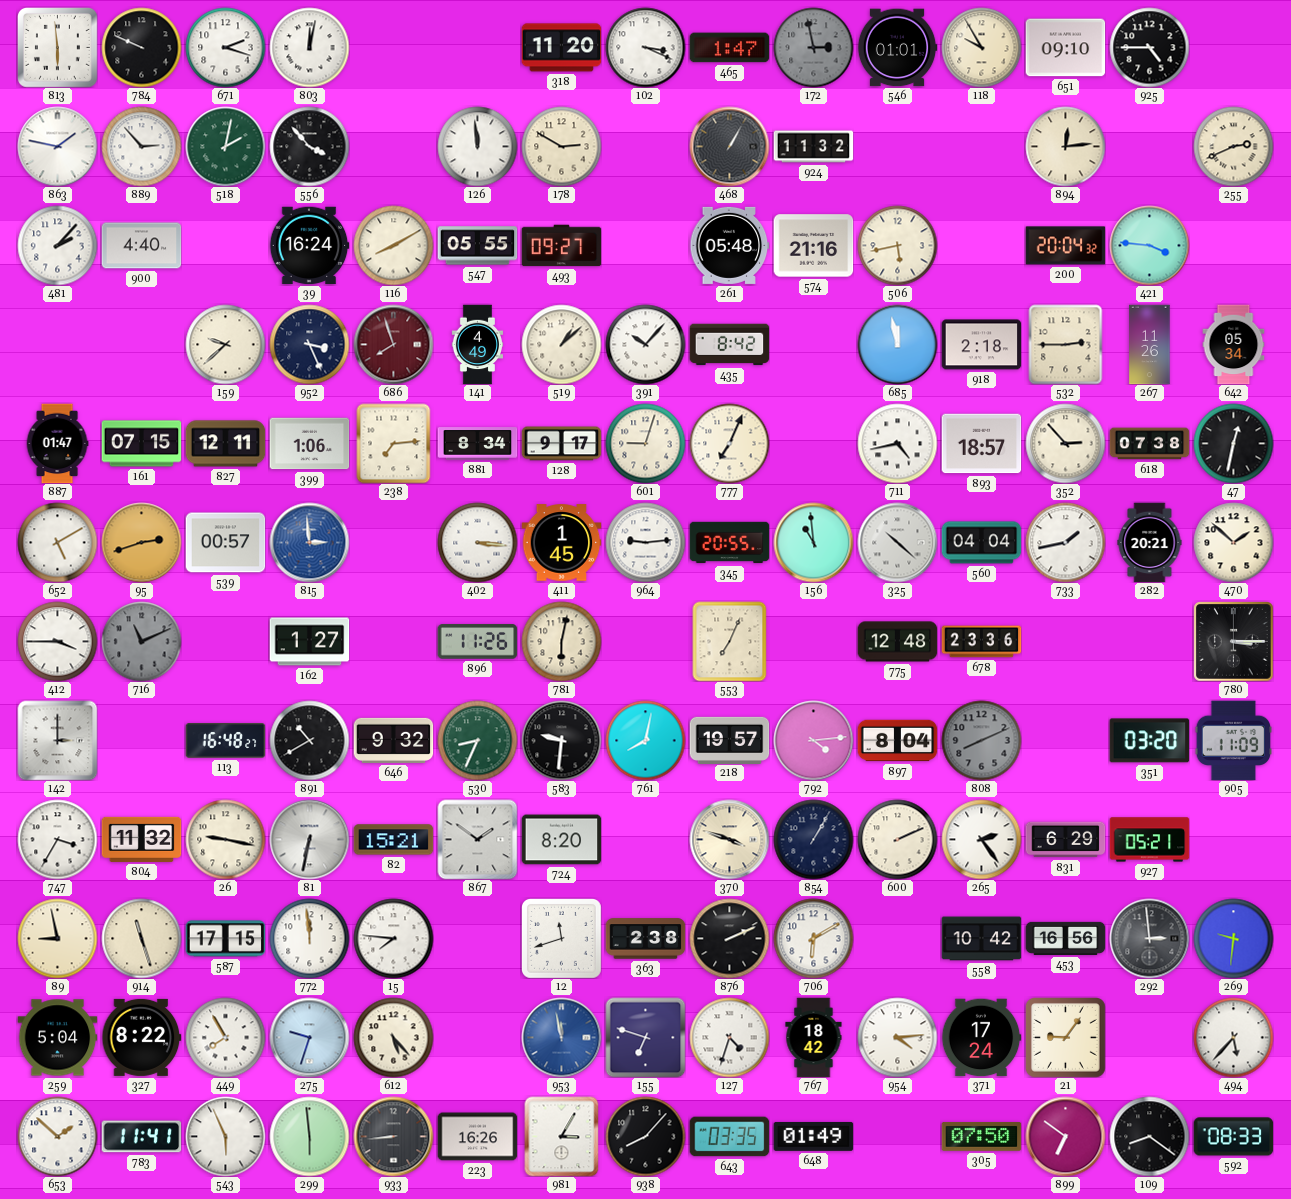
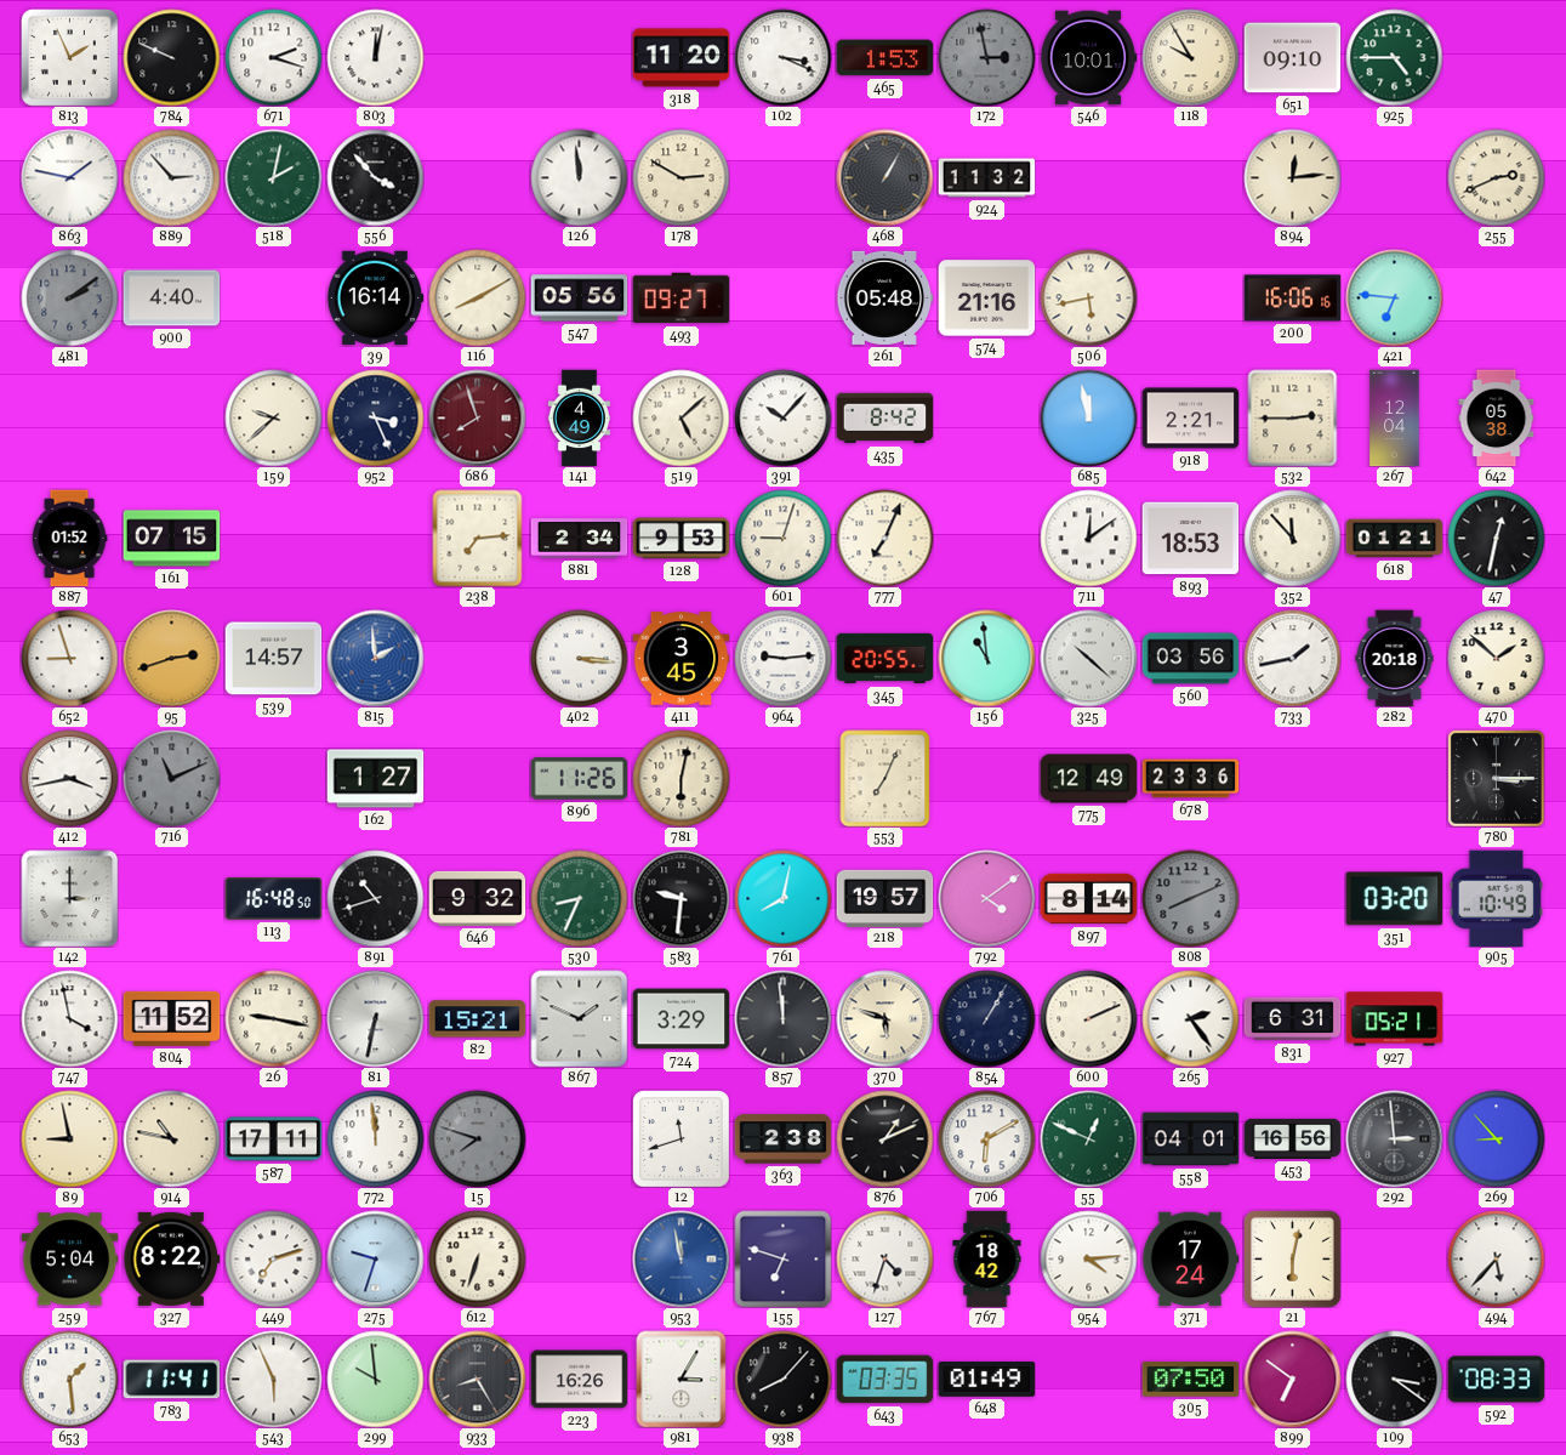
813: 5:59 -> 1:56
465: 1:47 -> 1:53
546: 01:01 -> 10:01
925 dial: black -> green
481: 2:07 -> 2:09
481 dial: white -> grey
39: 16:24 -> 16:14
547: 05:55 -> 05:56
200: 20:04 -> 16:06
421: 3:46 -> 6:46
519: 1:08 -> 5:08
918: 2:18 -> 2:21
267: 11:26 -> 12:04
642: 05:34 -> 05:38
887: 01:47 -> 01:52
827: 12:11 -> none
399: 1:06 -> none
881: 8:34 -> 2:34
128: 9:17 -> 9:53
711: 4:43 -> 12:09
893: 18:57 -> 18:53
352: 2:53 -> 11:53
618: 07:38 -> 01:21
652: 5:10 -> 8:57
539: 00:57 -> 14:57
815: 2:59 -> 1:59
411: 1:45 -> 3:45
560: 04:04 -> 03:56
282: 20:21 -> 20:18
412: 3:45 -> 3:43
775: 12:48 -> 12:49
113: 16:48:27 -> 16:48:50
891: 10:40 -> 10:42
792: 4:14 -> 4:09
897: 8:04 -> 8:14
905: 11:09 -> 10:49
747: 3:35 -> 3:58
804: 11:32 -> 11:52
867: 1:51 -> 1:49
724: 8:20 -> 3:29
857: none -> 11:59
370: 3:48 -> 5:48
831: 6:29 -> 6:31
914: 11:27 -> 10:47
587: 17:15 -> 17:11
15: 7:46 -> 7:48
15 dial: white -> grey
876: 2:11 -> 1:11
55: none -> 12:49
558: 10:42 -> 04:01
269: 9:31 -> 8:53
449: 7:55 -> 7:12
612: 5:23 -> 6:33
21: 9:06 -> 6:02
653: 1:52 -> 1:29
299: 5:59 -> 9:59
933: 8:44 -> 8:25
109: 8:21 -> 3:21
